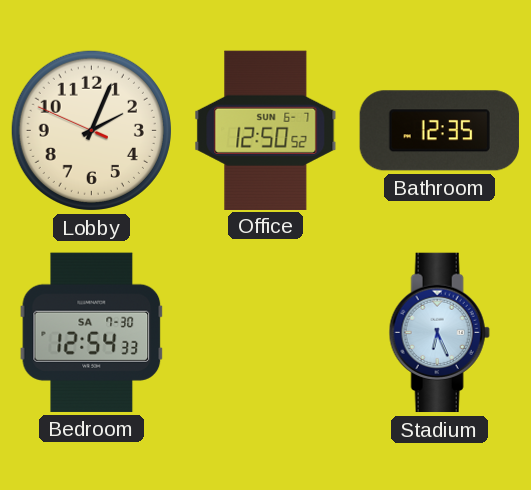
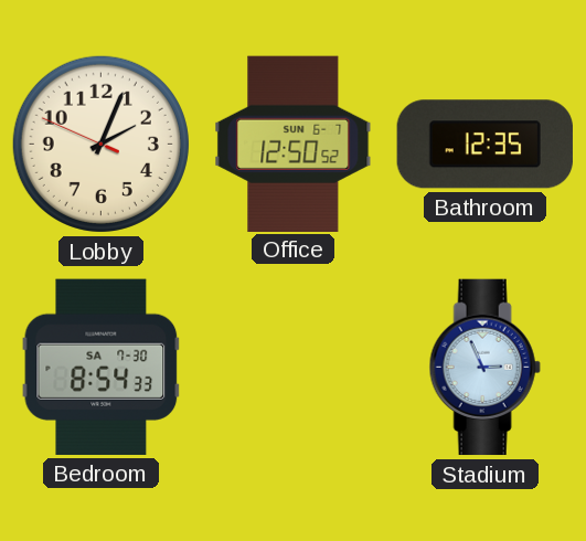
Bedroom: 12:54 -> 8:54
Stadium: 6:26 -> 2:56
